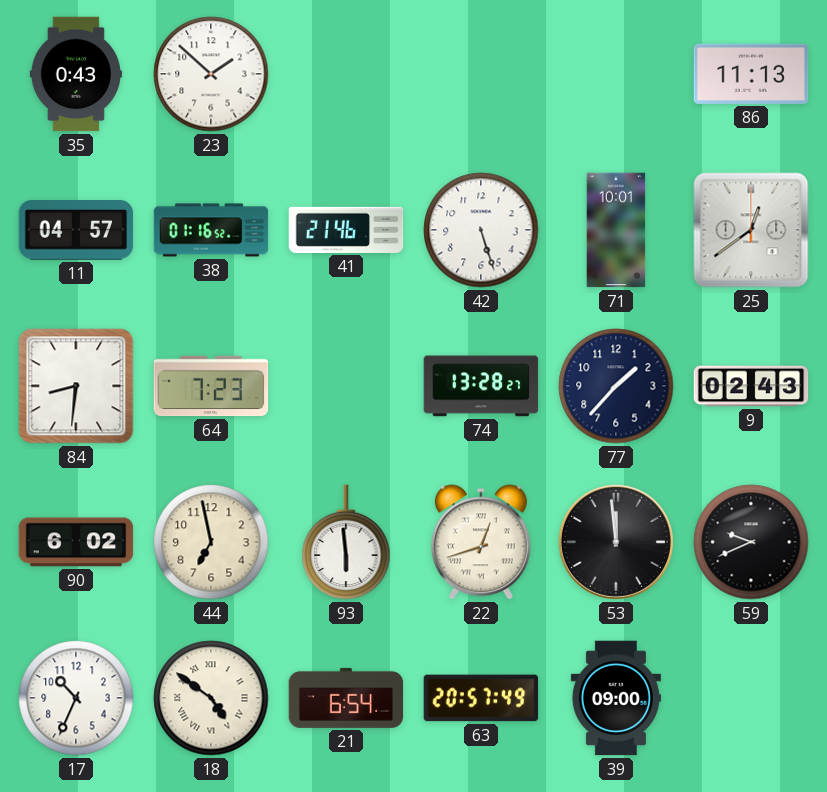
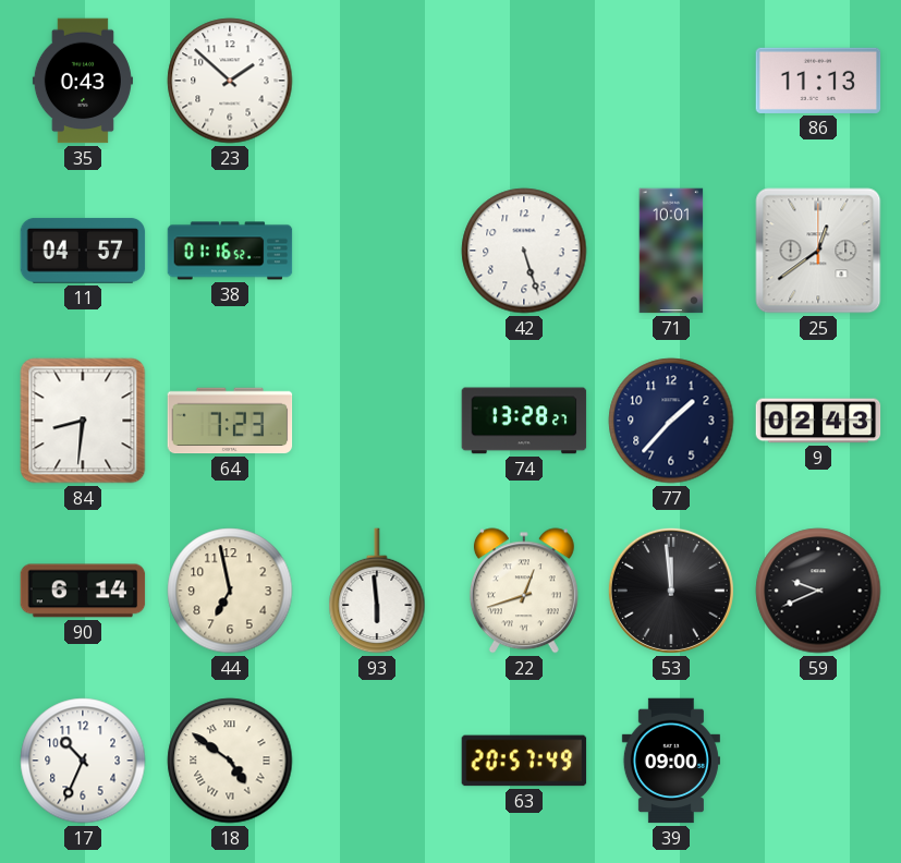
41: 21:46 -> none
90: 6:02 -> 6:14
21: 6:54 -> none
